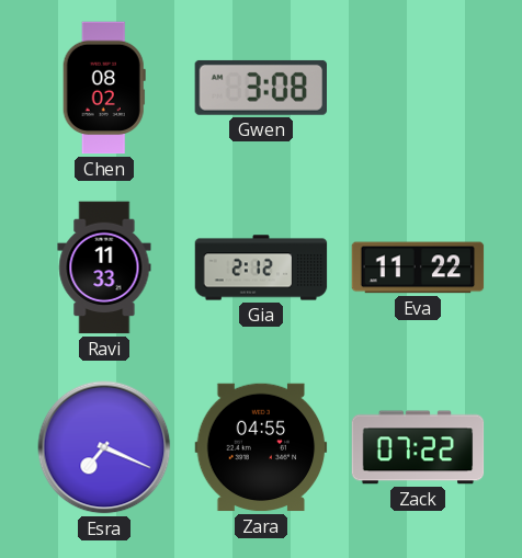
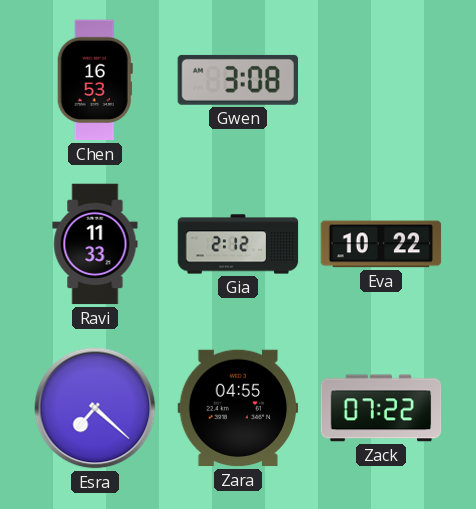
Chen: 08:02 -> 16:53
Eva: 11:22 -> 10:22
Esra: 7:19 -> 7:22
